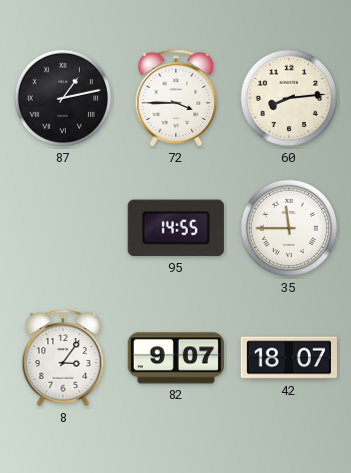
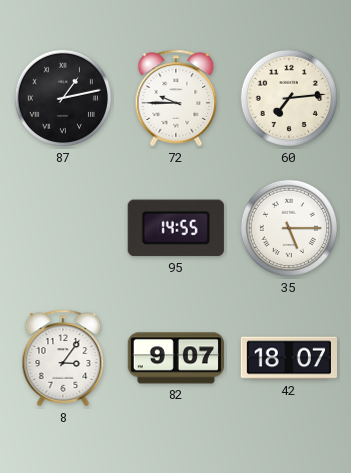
72: 3:45 -> 9:45
60: 8:14 -> 7:14
35: 11:45 -> 5:15
